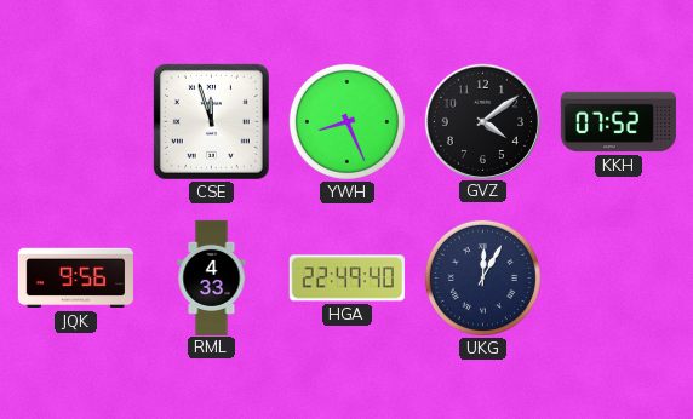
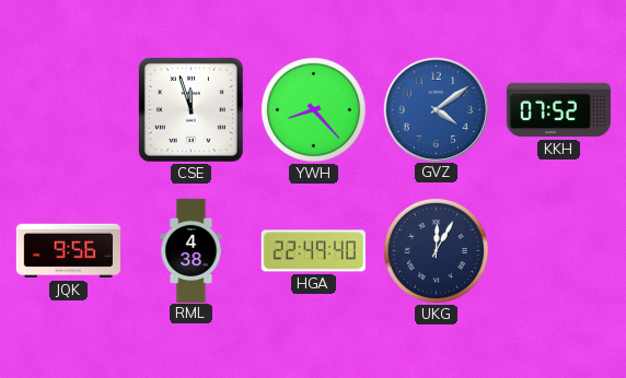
YWH: 8:26 -> 8:23
GVZ dial: black -> blue
RML: 4:33 -> 4:38
